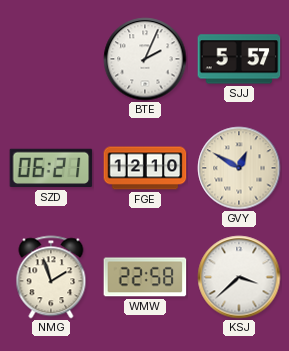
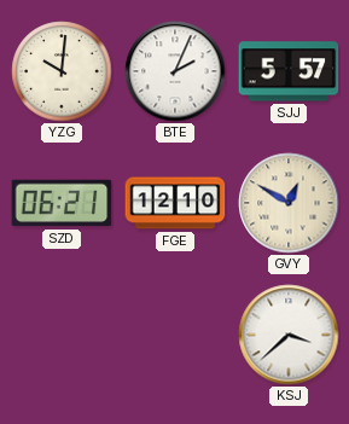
YZG: none -> 10:01
NMG: 1:57 -> none
WMW: 22:58 -> none
